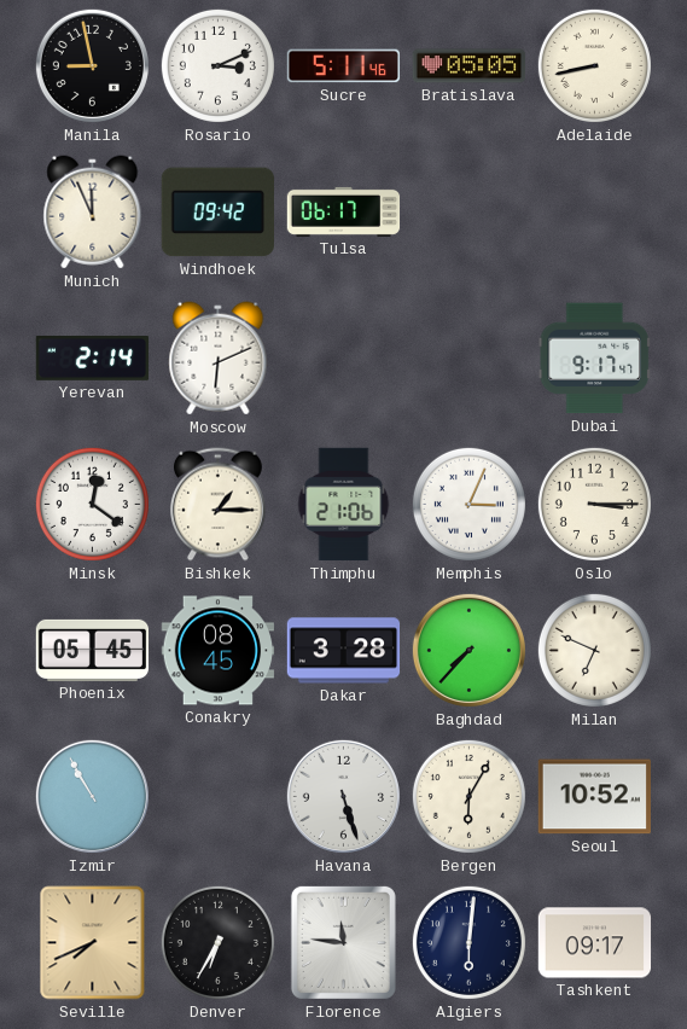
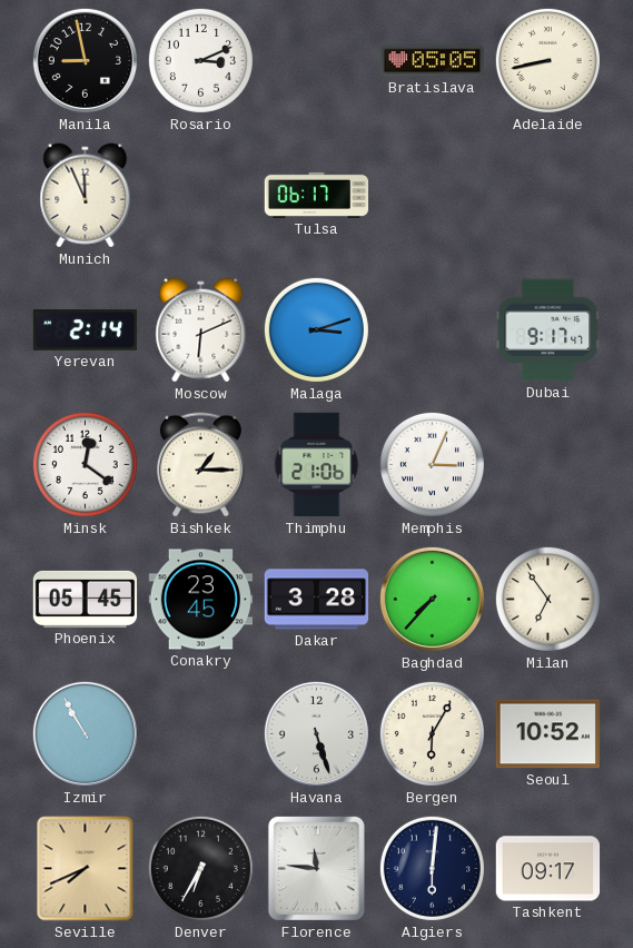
Sucre: 5:11 -> none
Windhoek: 09:42 -> none
Malaga: none -> 3:12
Oslo: 3:15 -> none
Conakry: 08:45 -> 23:45
Milan: 6:49 -> 6:54
